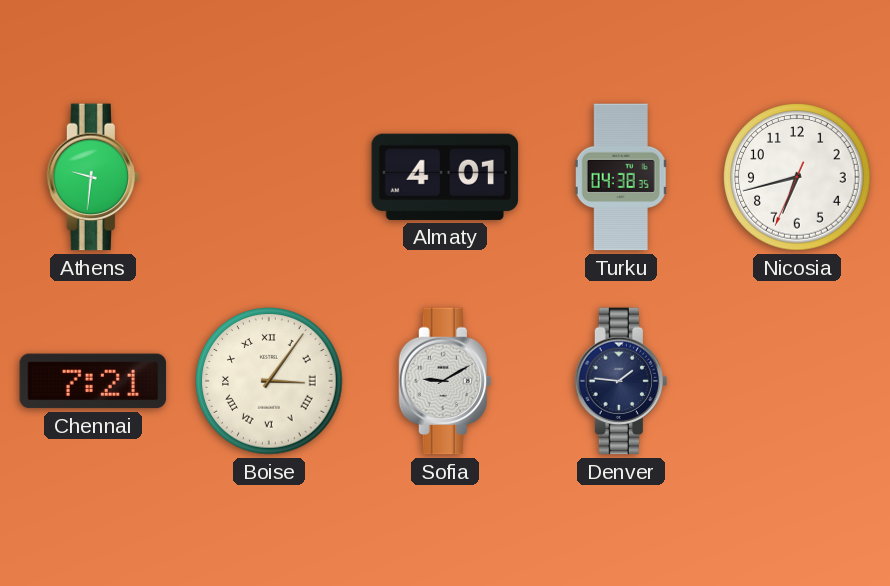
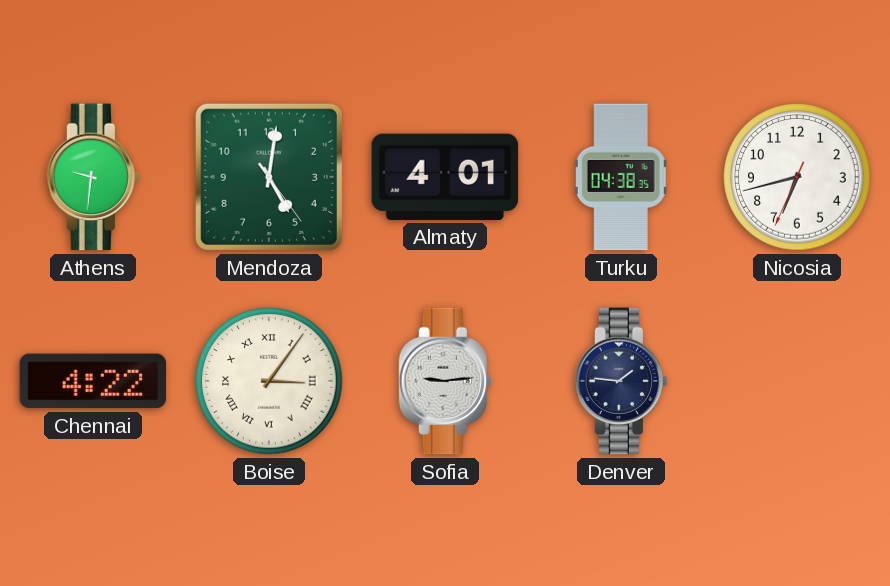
Mendoza: none -> 5:01
Chennai: 7:21 -> 4:22
Sofia: 9:10 -> 9:14
